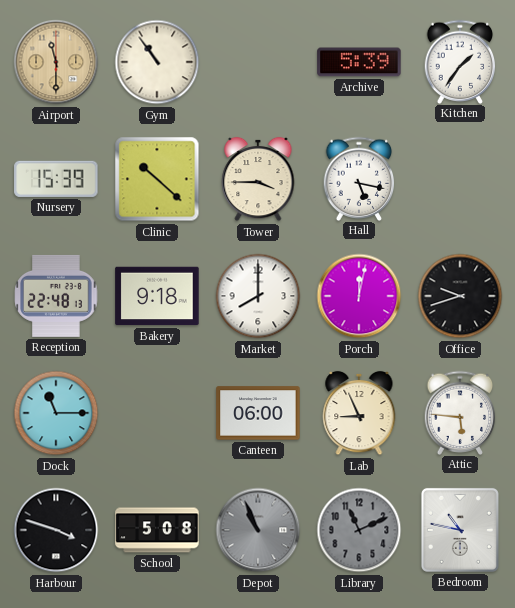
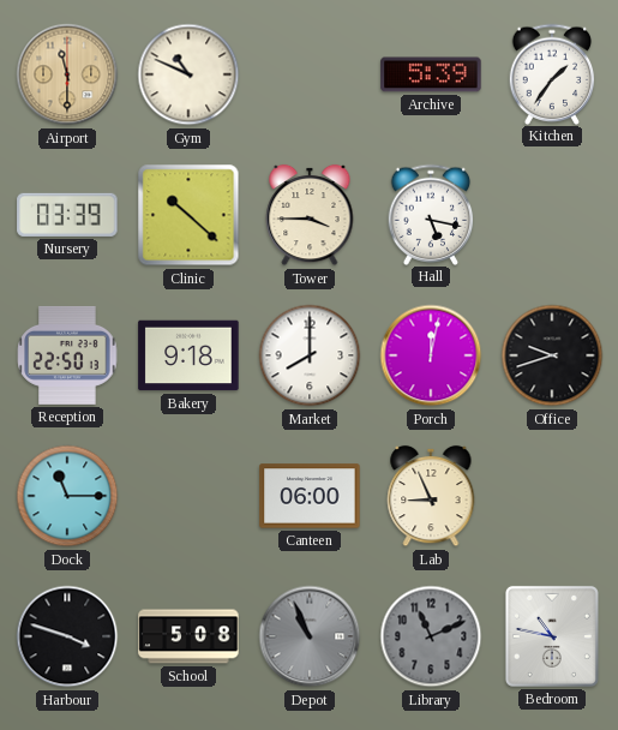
Gym: 10:54 -> 10:49
Nursery: 15:39 -> 03:39
Reception: 22:48 -> 22:50
Attic: 5:46 -> none
